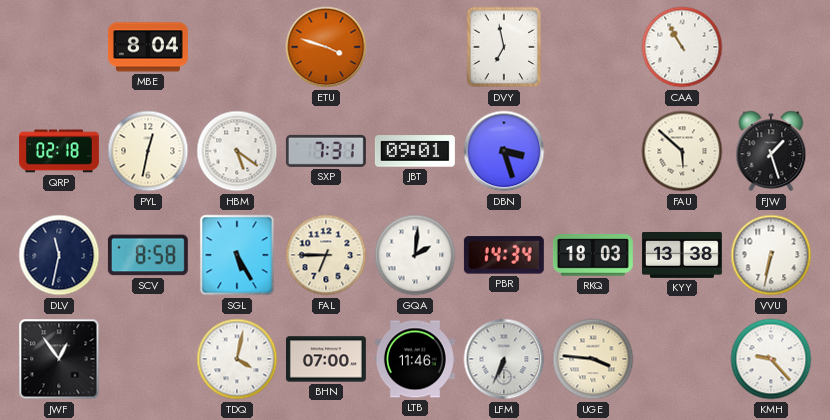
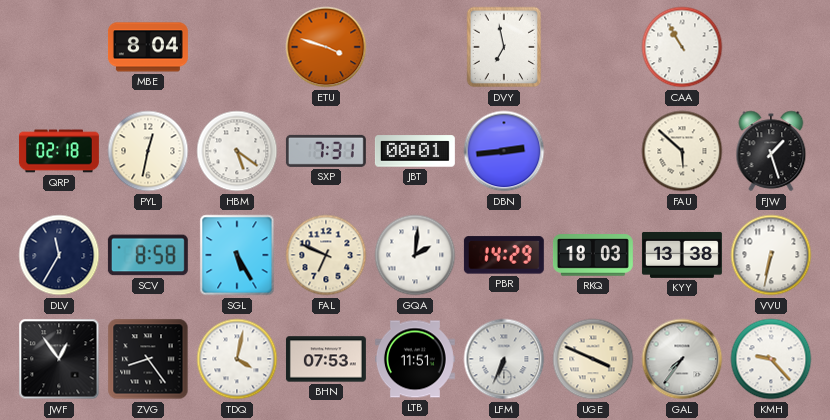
JBT: 09:01 -> 00:01
DBN: 3:27 -> 2:44
DLV: 11:32 -> 11:35
FAL: 6:45 -> 6:49
PBR: 14:34 -> 14:29
ZVG: none -> 8:24
BHN: 07:00 -> 07:53
LTB: 11:46 -> 11:51
UGE: 3:46 -> 3:49
GAL: none -> 7:36
